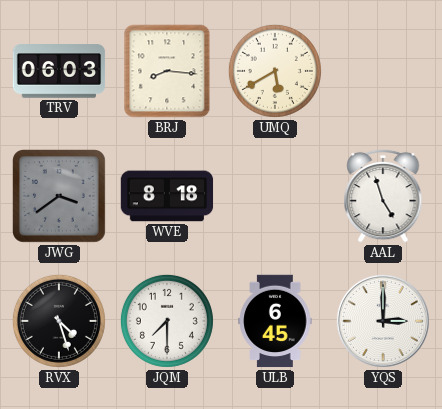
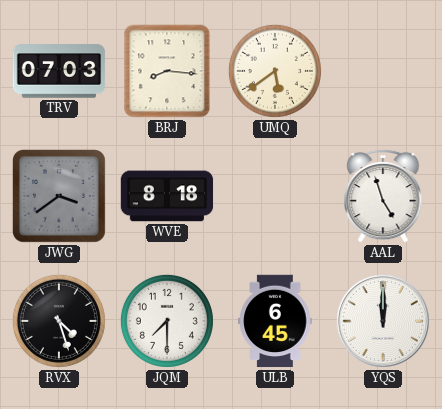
TRV: 06:03 -> 07:03
UMQ: 5:40 -> 5:39
YQS: 3:00 -> 12:00
